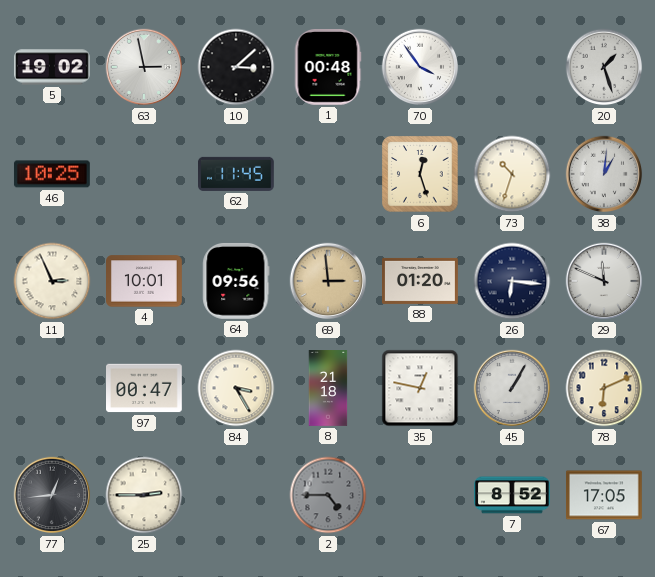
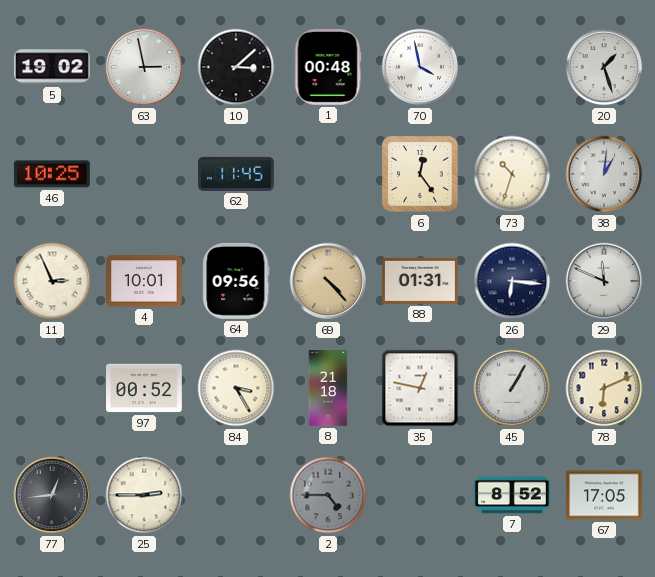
70: 3:54 -> 3:58
6: 12:27 -> 12:24
69: 2:59 -> 4:23
88: 01:20 -> 01:31
97: 00:47 -> 00:52
